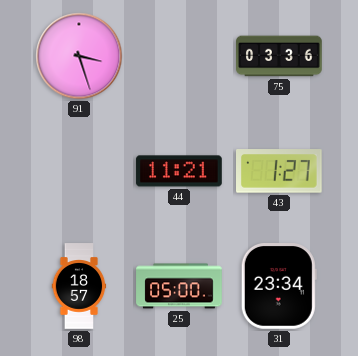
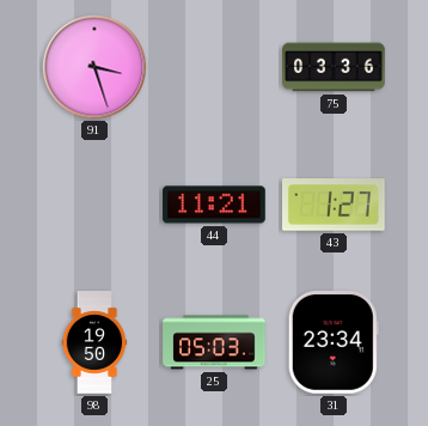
98: 18:57 -> 19:50
25: 05:00 -> 05:03
